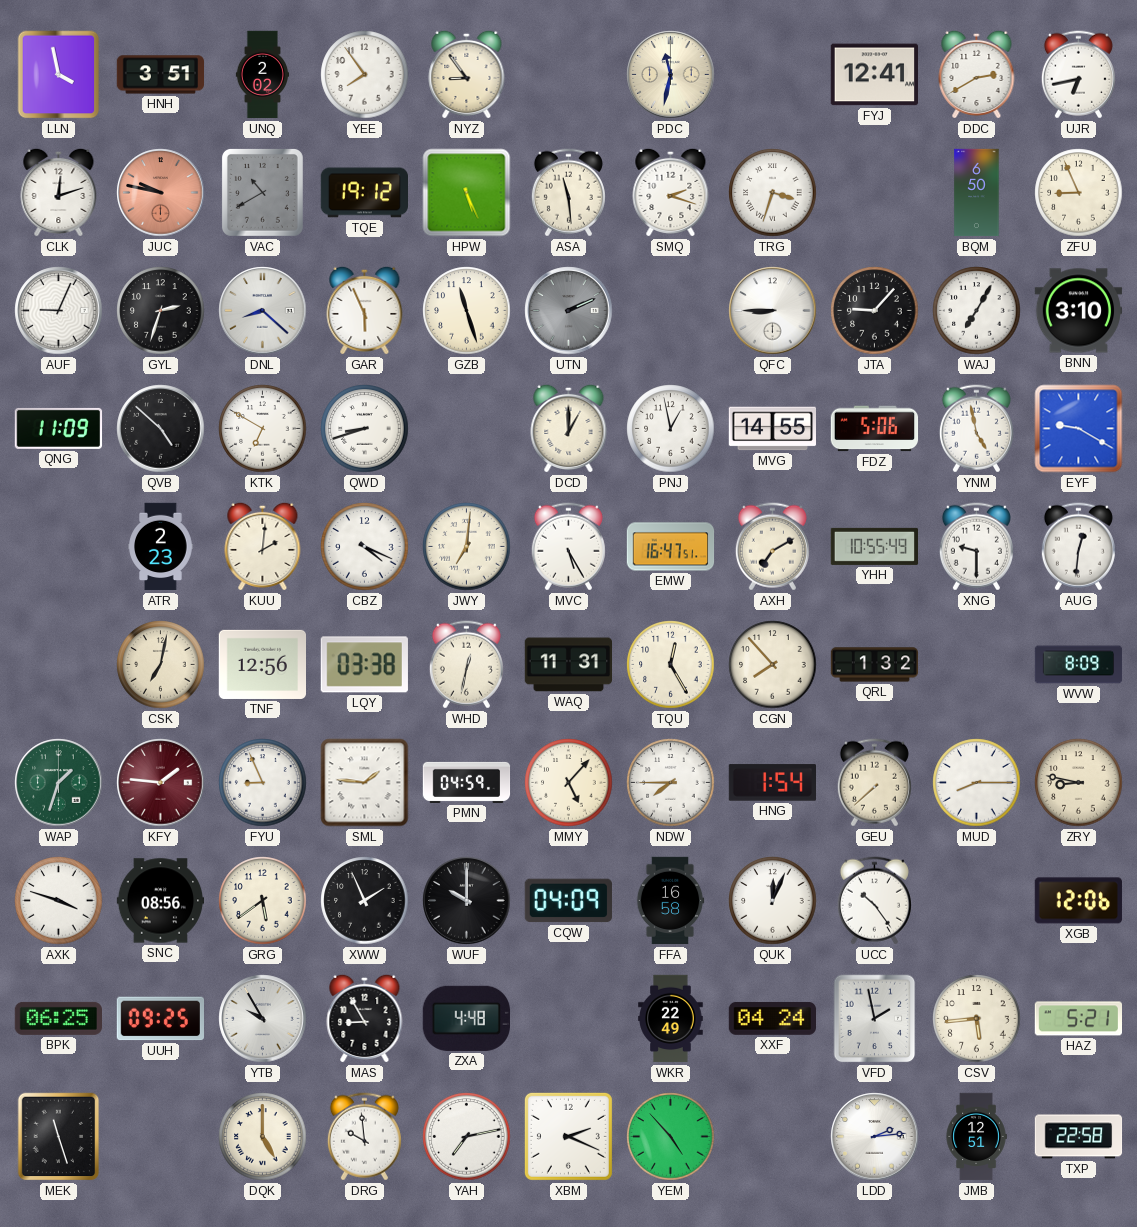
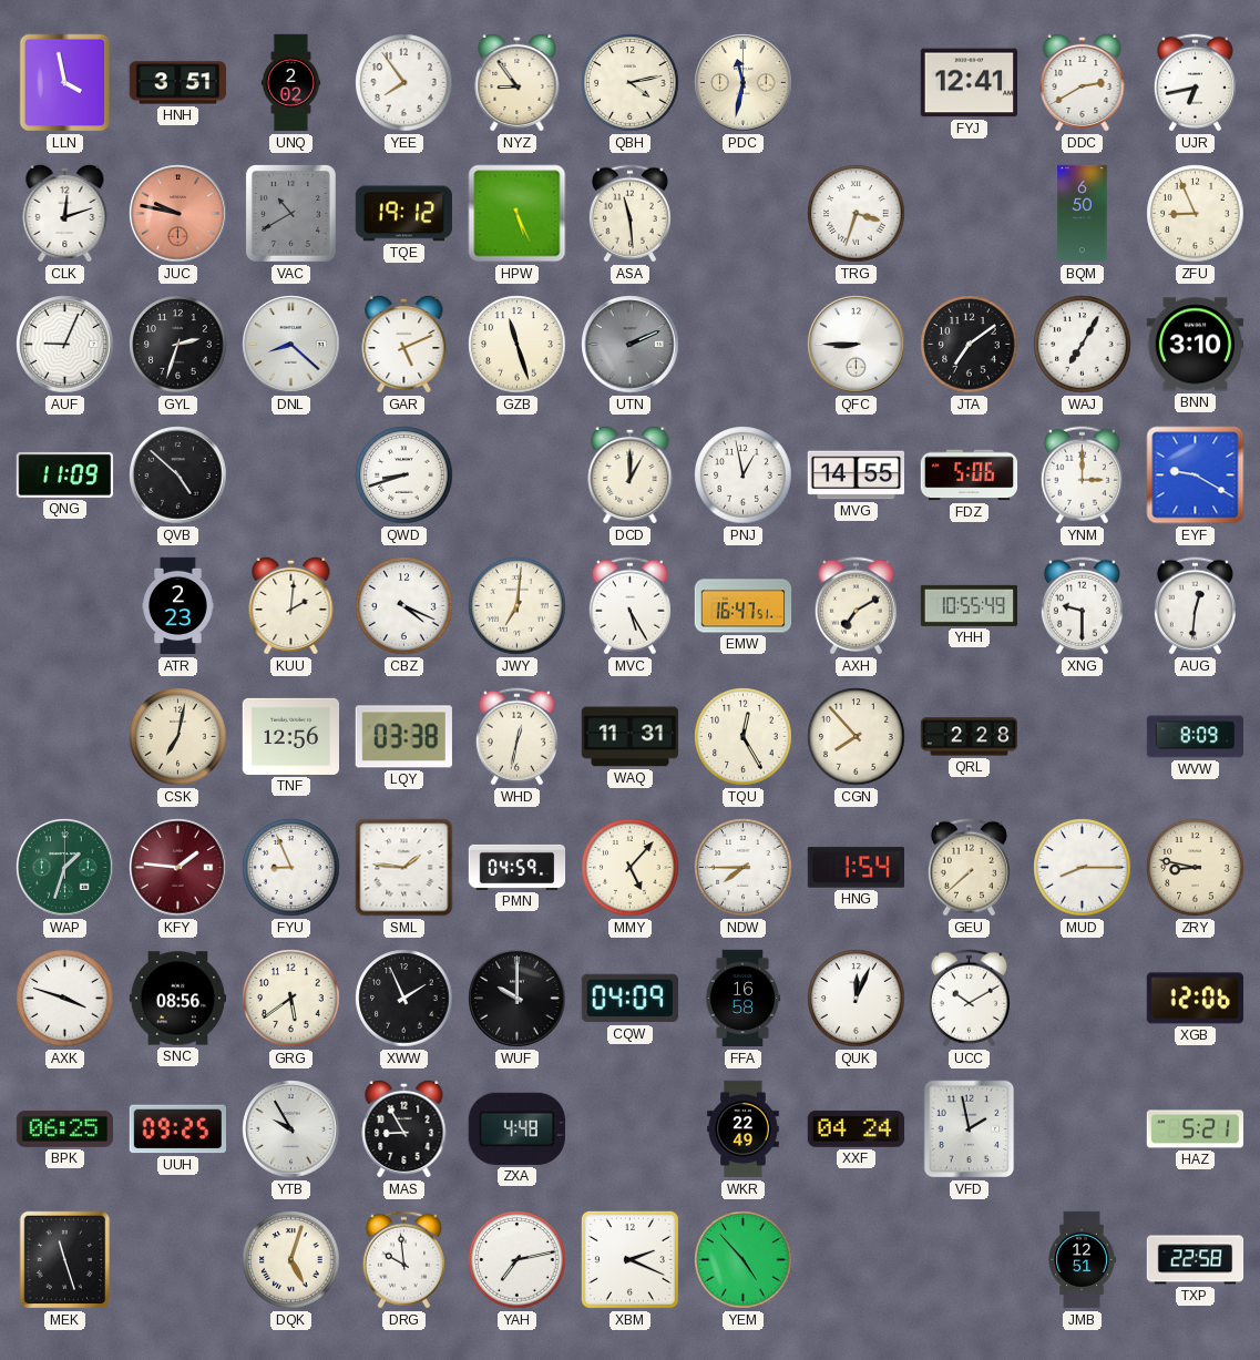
QBH: none -> 4:13
SMQ: 2:18 -> none
GAR: 5:56 -> 5:11
JTA: 9:07 -> 7:09
KTK: 6:50 -> none
YNM: 4:58 -> 3:00
QRL: 1:32 -> 2:28
UCC: 10:24 -> 10:10
CSV: 5:44 -> none
DQK: 5:00 -> 5:03
LDD: 2:14 -> none
